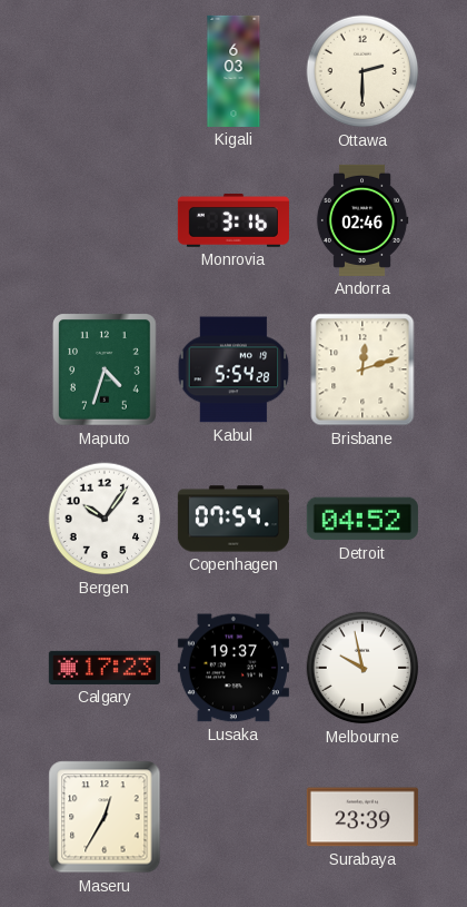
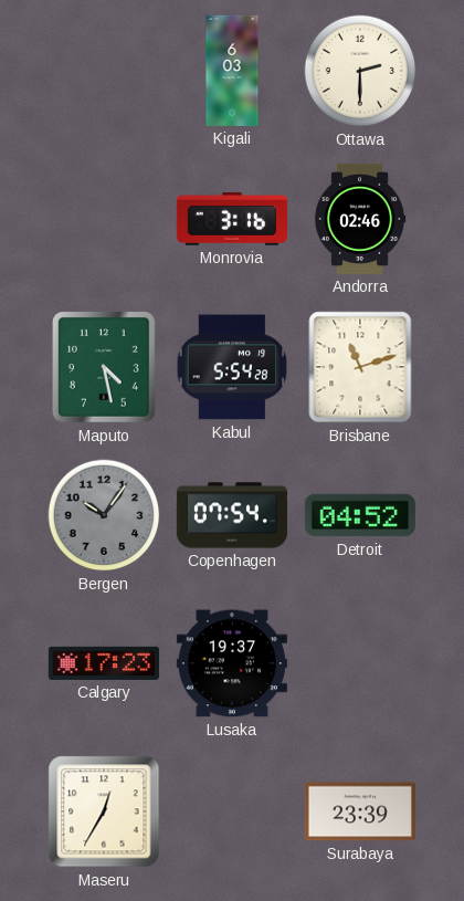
Maputo: 4:33 -> 4:28
Brisbane: 12:12 -> 11:12
Bergen dial: white -> grey
Melbourne: 9:58 -> none
